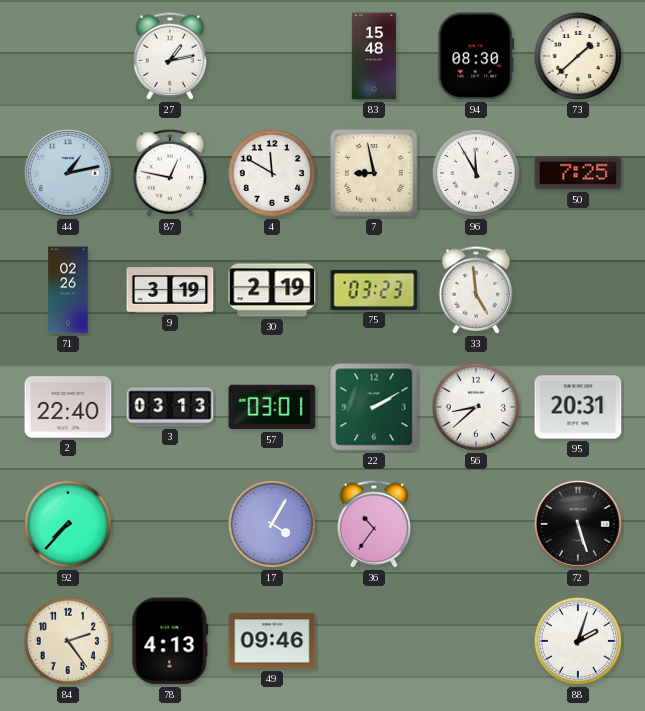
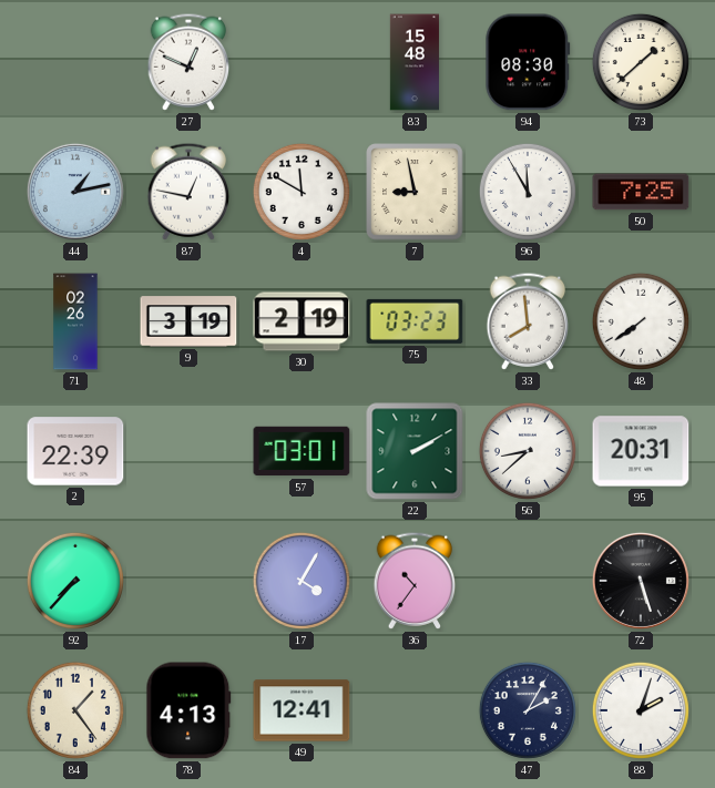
27: 1:13 -> 12:49
33: 4:59 -> 7:59
48: none -> 7:39
2: 22:40 -> 22:39
3: 03:13 -> none
84: 2:24 -> 1:24
49: 09:46 -> 12:41
47: none -> 2:05
